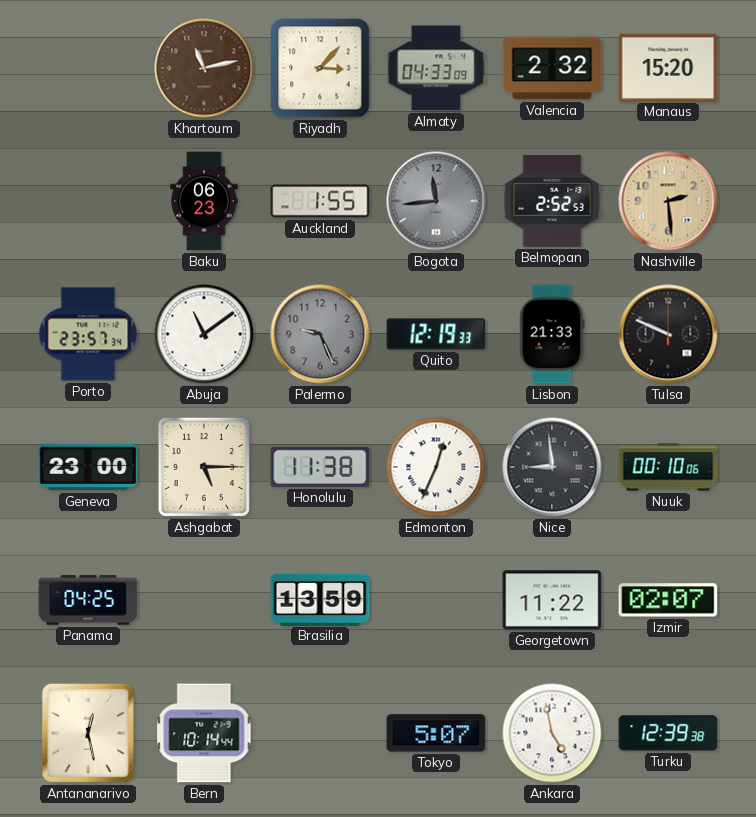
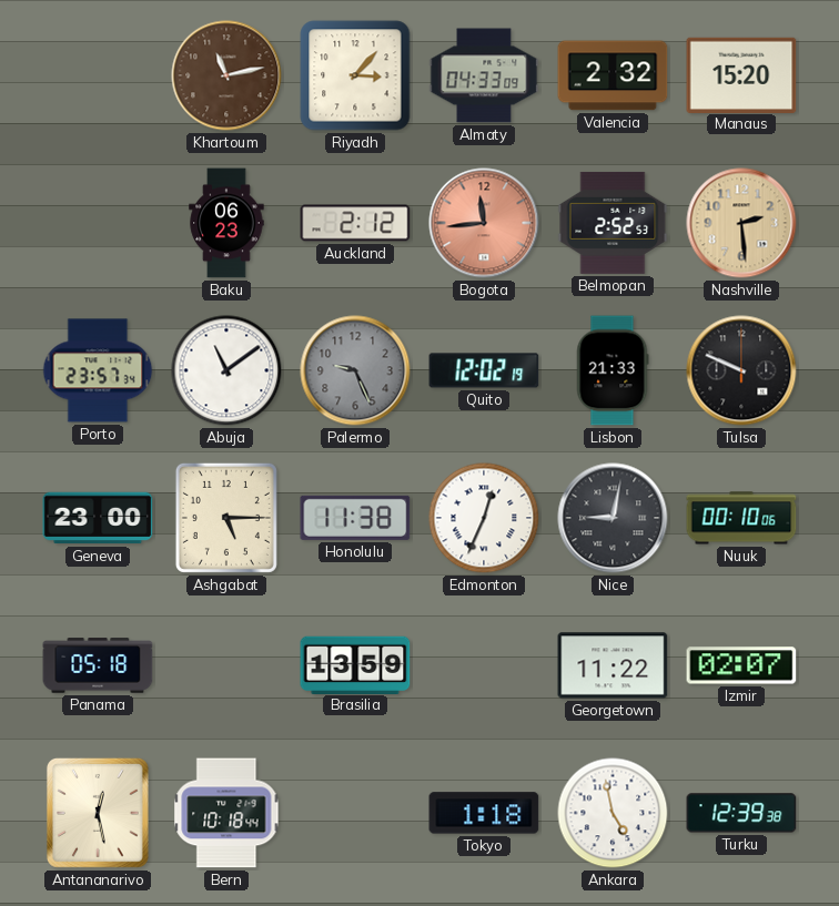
Auckland: 1:55 -> 2:12
Bogota dial: grey -> salmon
Quito: 12:19 -> 12:02
Nice: 8:59 -> 9:02
Panama: 04:25 -> 05:18
Bern: 10:14 -> 10:18
Tokyo: 5:07 -> 1:18
